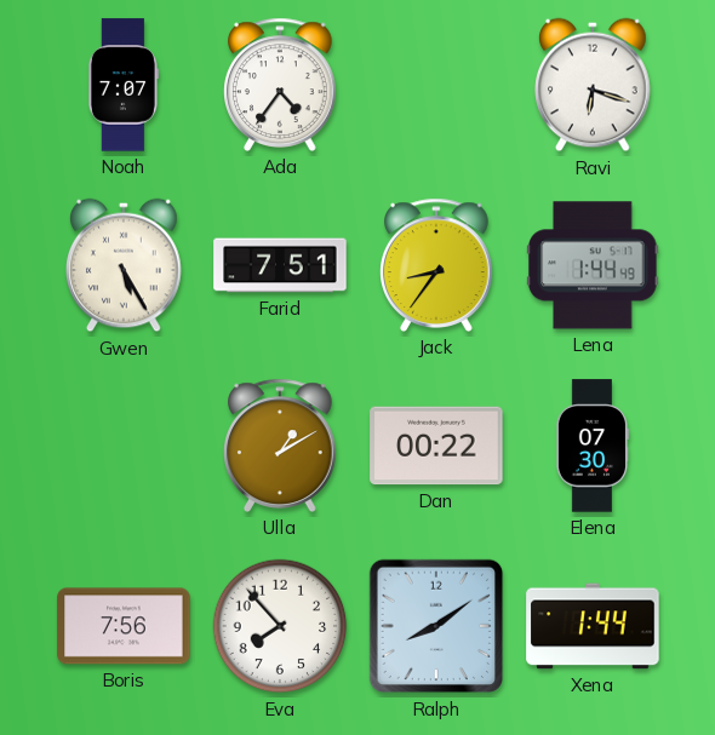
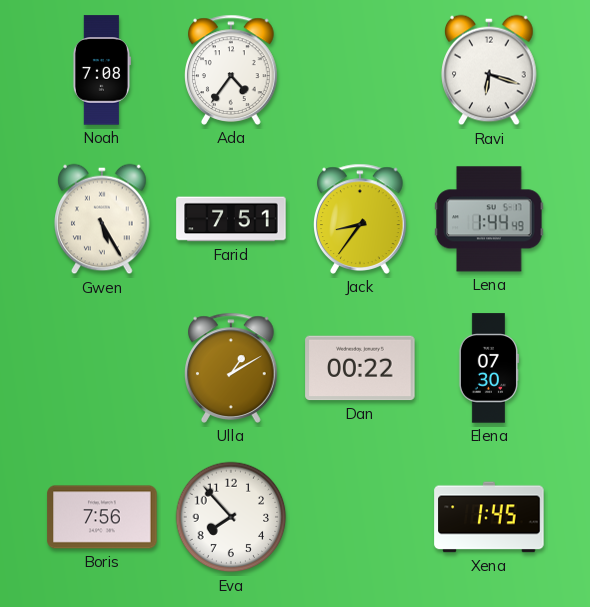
Noah: 7:07 -> 7:08
Ralph: 8:09 -> none
Xena: 1:44 -> 1:45
